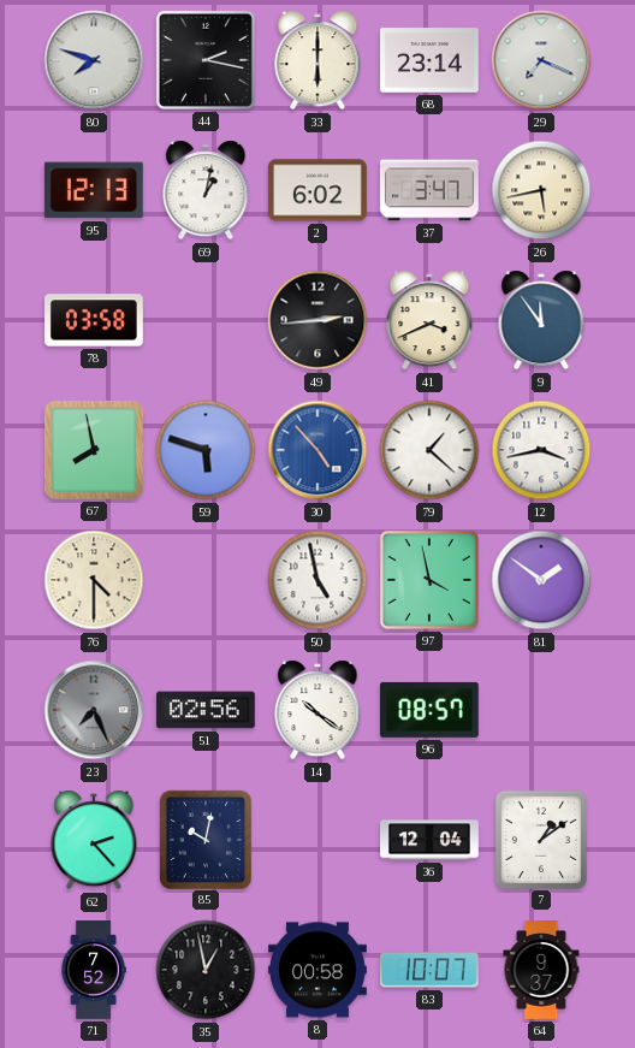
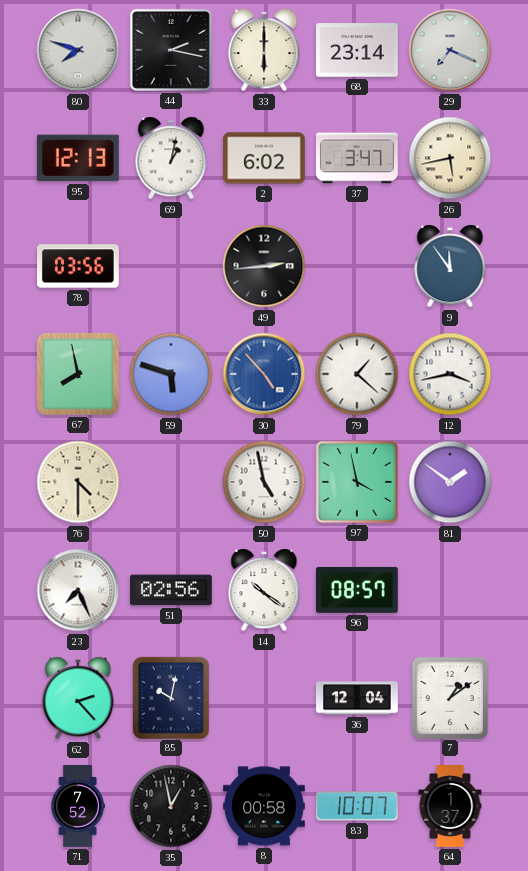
78: 03:58 -> 03:56
41: 3:41 -> none
23 dial: grey -> white
64: 9:37 -> 1:37
